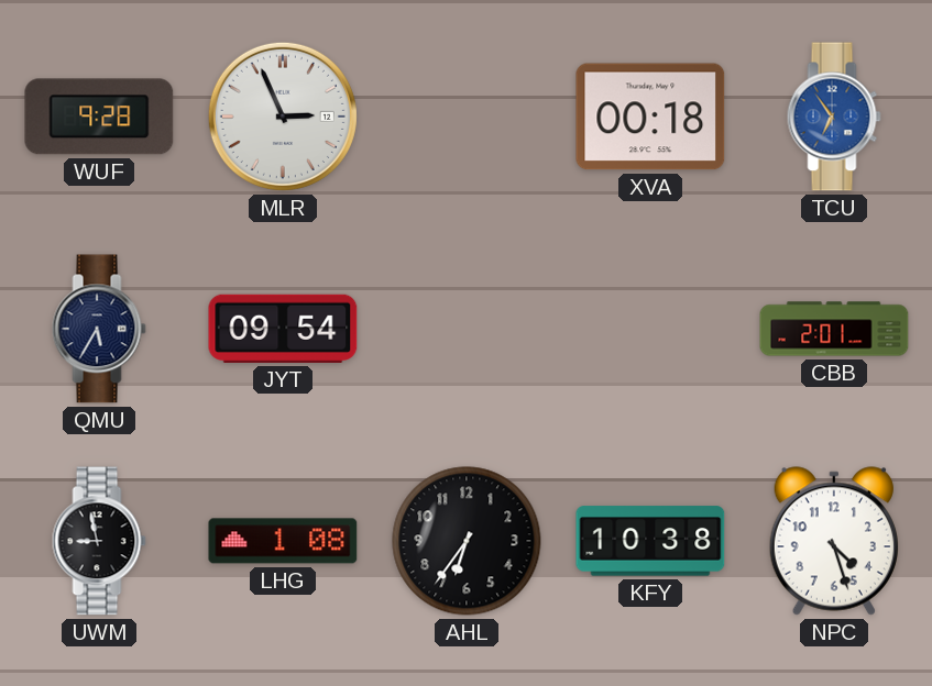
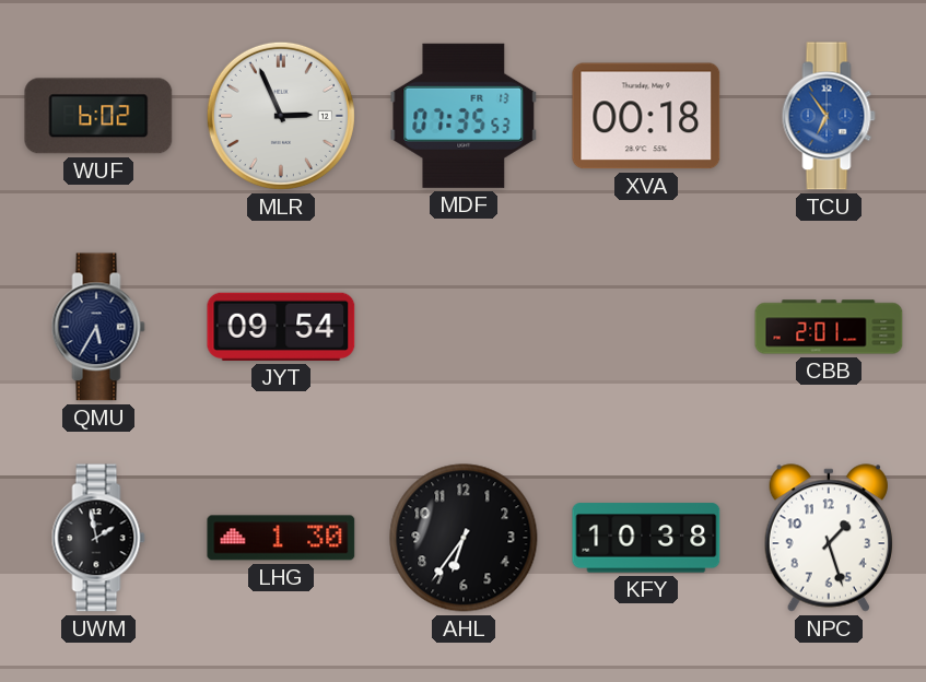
WUF: 9:28 -> 6:02
MDF: none -> 07:35
UWM: 8:58 -> 1:58
LHG: 1:08 -> 1:30
NPC: 4:27 -> 1:27
